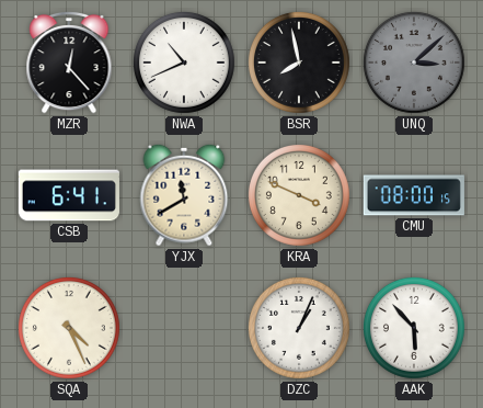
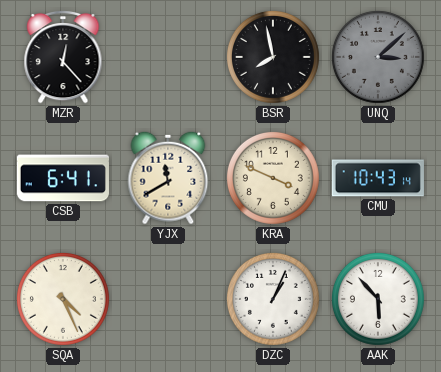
NWA: 10:41 -> none
CMU: 08:00 -> 10:43
